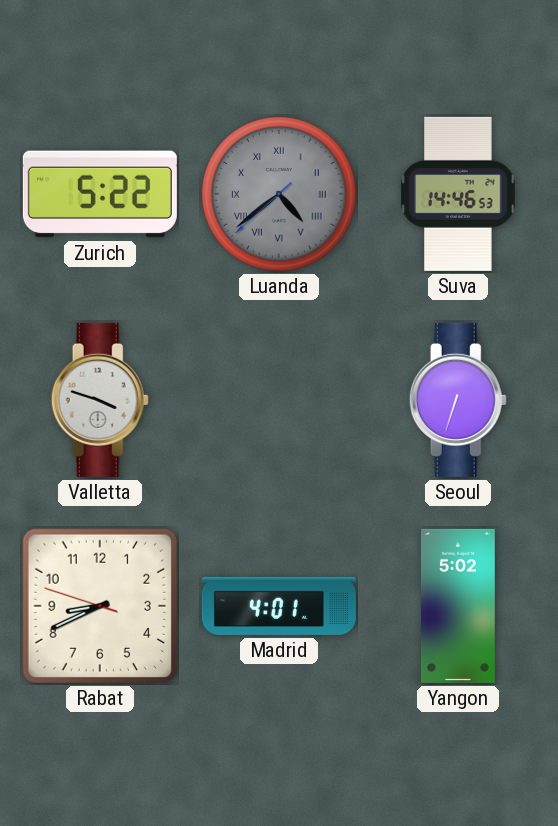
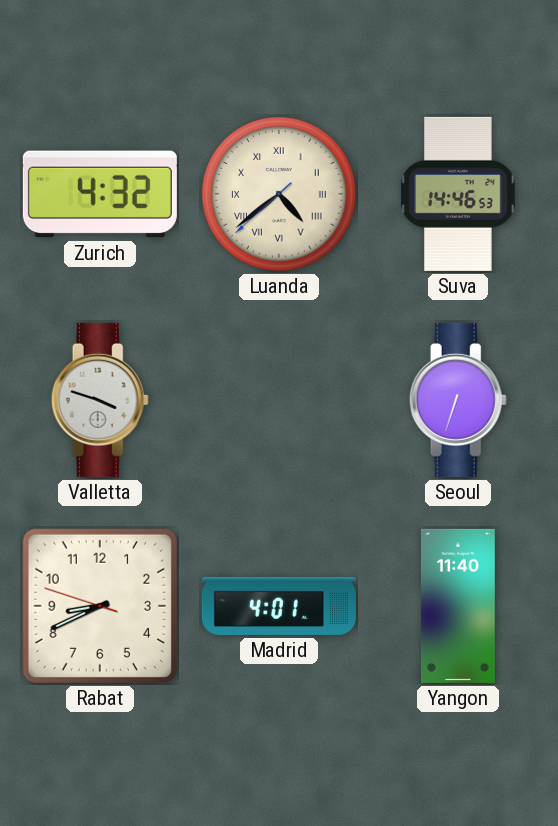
Zurich: 5:22 -> 4:32
Luanda dial: grey -> cream
Yangon: 5:02 -> 11:40
